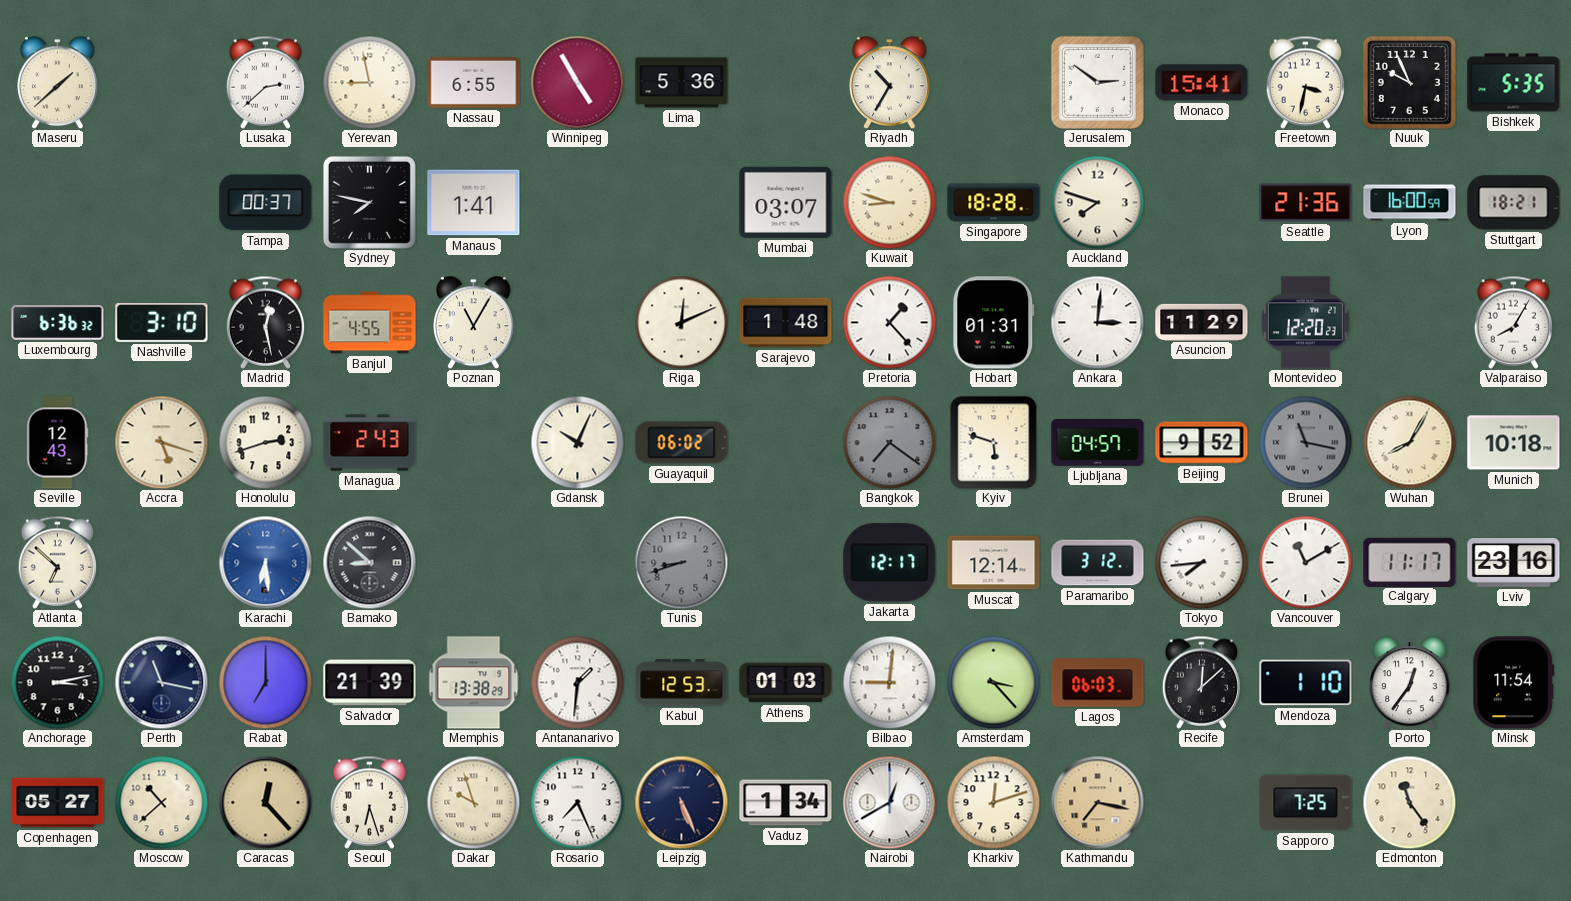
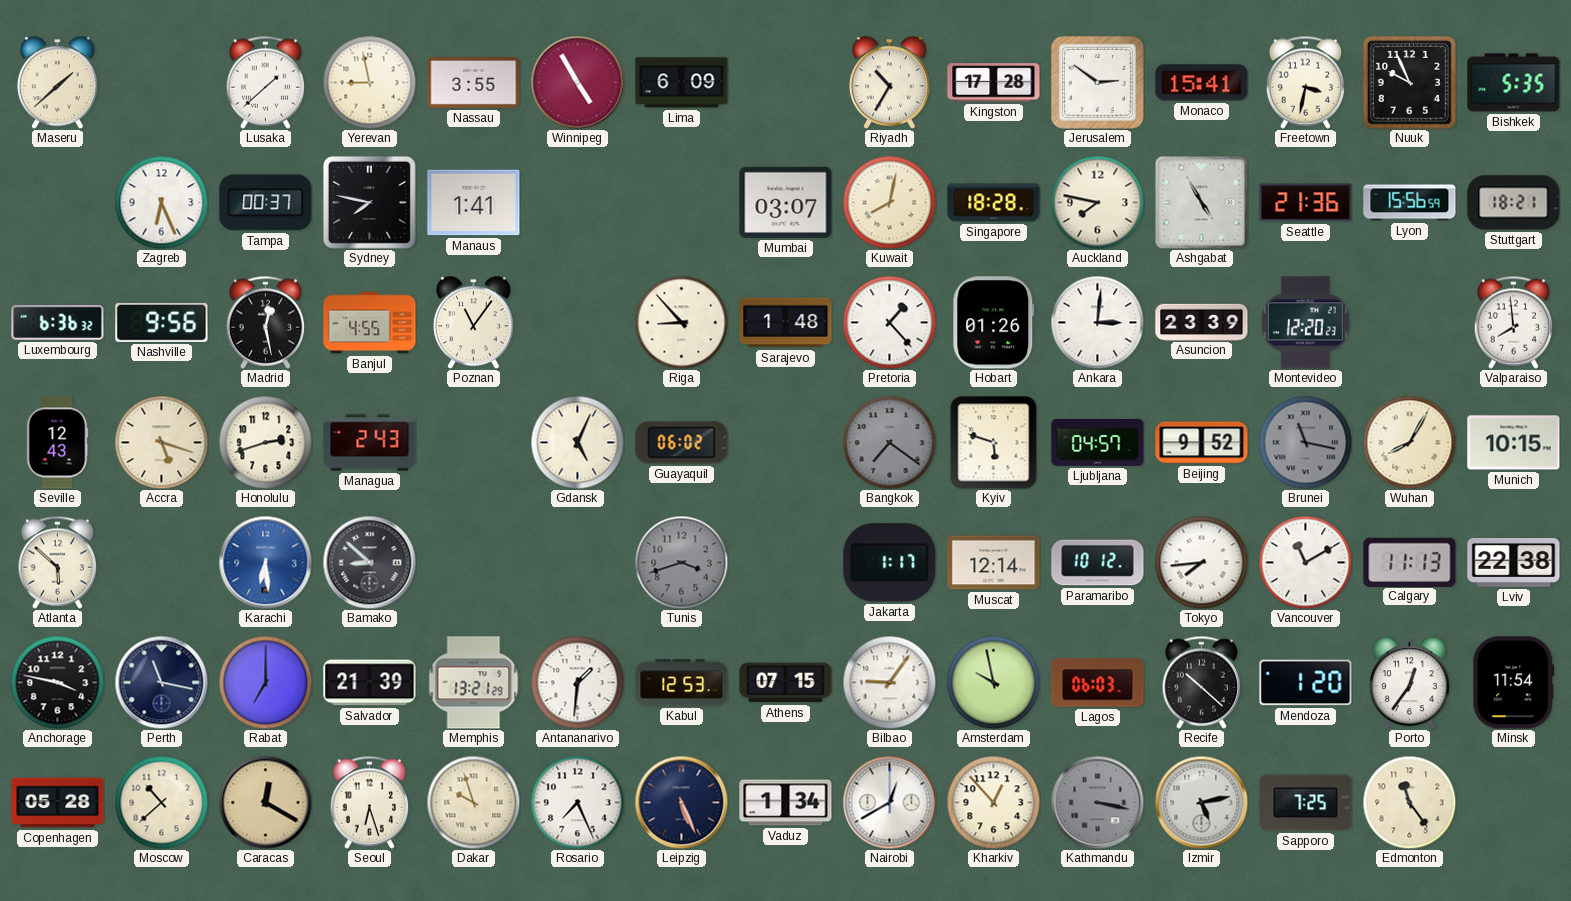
Lusaka: 2:38 -> 1:38
Nassau: 6:55 -> 3:55
Lima: 5:36 -> 6:09
Kingston: none -> 17:28
Zagreb: none -> 6:26
Kuwait: 8:48 -> 8:02
Auckland: 7:48 -> 7:47
Ashgabat: none -> 4:55
Lyon: 16:00 -> 15:56
Nashville: 3:10 -> 9:56
Poznan: 11:05 -> 11:06
Riga: 12:11 -> 8:53
Hobart: 01:31 -> 01:26
Asuncion: 11:29 -> 23:39
Valparaiso: 8:05 -> 7:59
Gdansk: 10:04 -> 5:04
Munich: 10:18 -> 10:15
Atlanta: 6:52 -> 5:52
Tunis: 8:42 -> 3:42
Jakarta: 12:17 -> 1:17
Paramaribo: 3:12 -> 10:12
Calgary: 11:17 -> 11:13
Lviv: 23:16 -> 22:38
Anchorage: 3:13 -> 3:47
Memphis: 13:38 -> 13:21
Athens: 01:03 -> 07:15
Bilbao: 9:01 -> 9:06
Amsterdam: 3:23 -> 9:58
Recife: 12:08 -> 10:22
Mendoza: 1:10 -> 1:20
Copenhagen: 05:27 -> 05:28
Caracas: 12:23 -> 12:20
Kharkiv: 12:12 -> 12:53
Kathmandu: 7:17 -> 3:17
Kathmandu dial: champagne -> grey
Izmir: none -> 5:13
